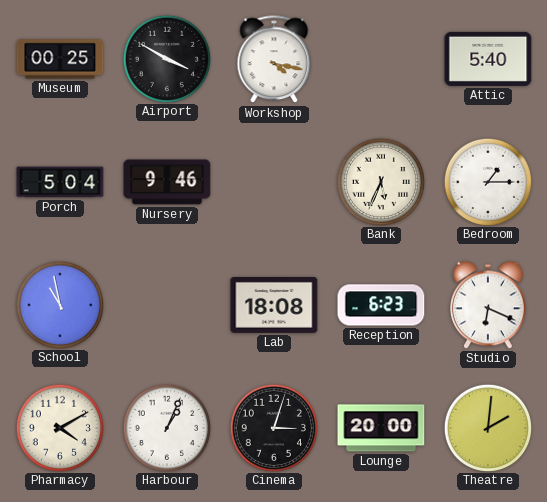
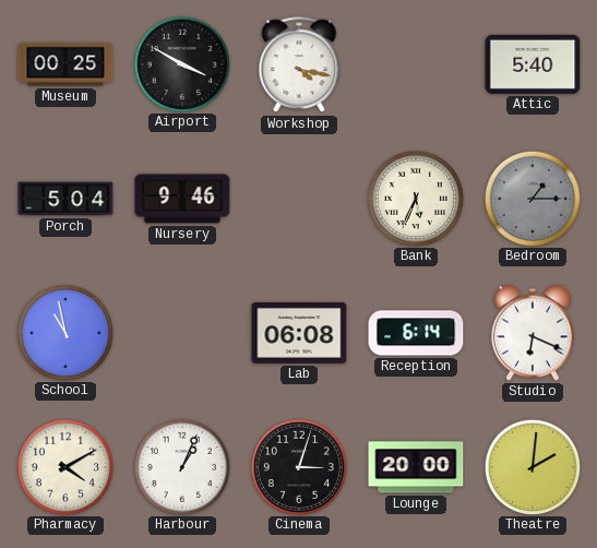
Bedroom dial: white -> grey
Lab: 18:08 -> 06:08
Reception: 6:23 -> 6:14
